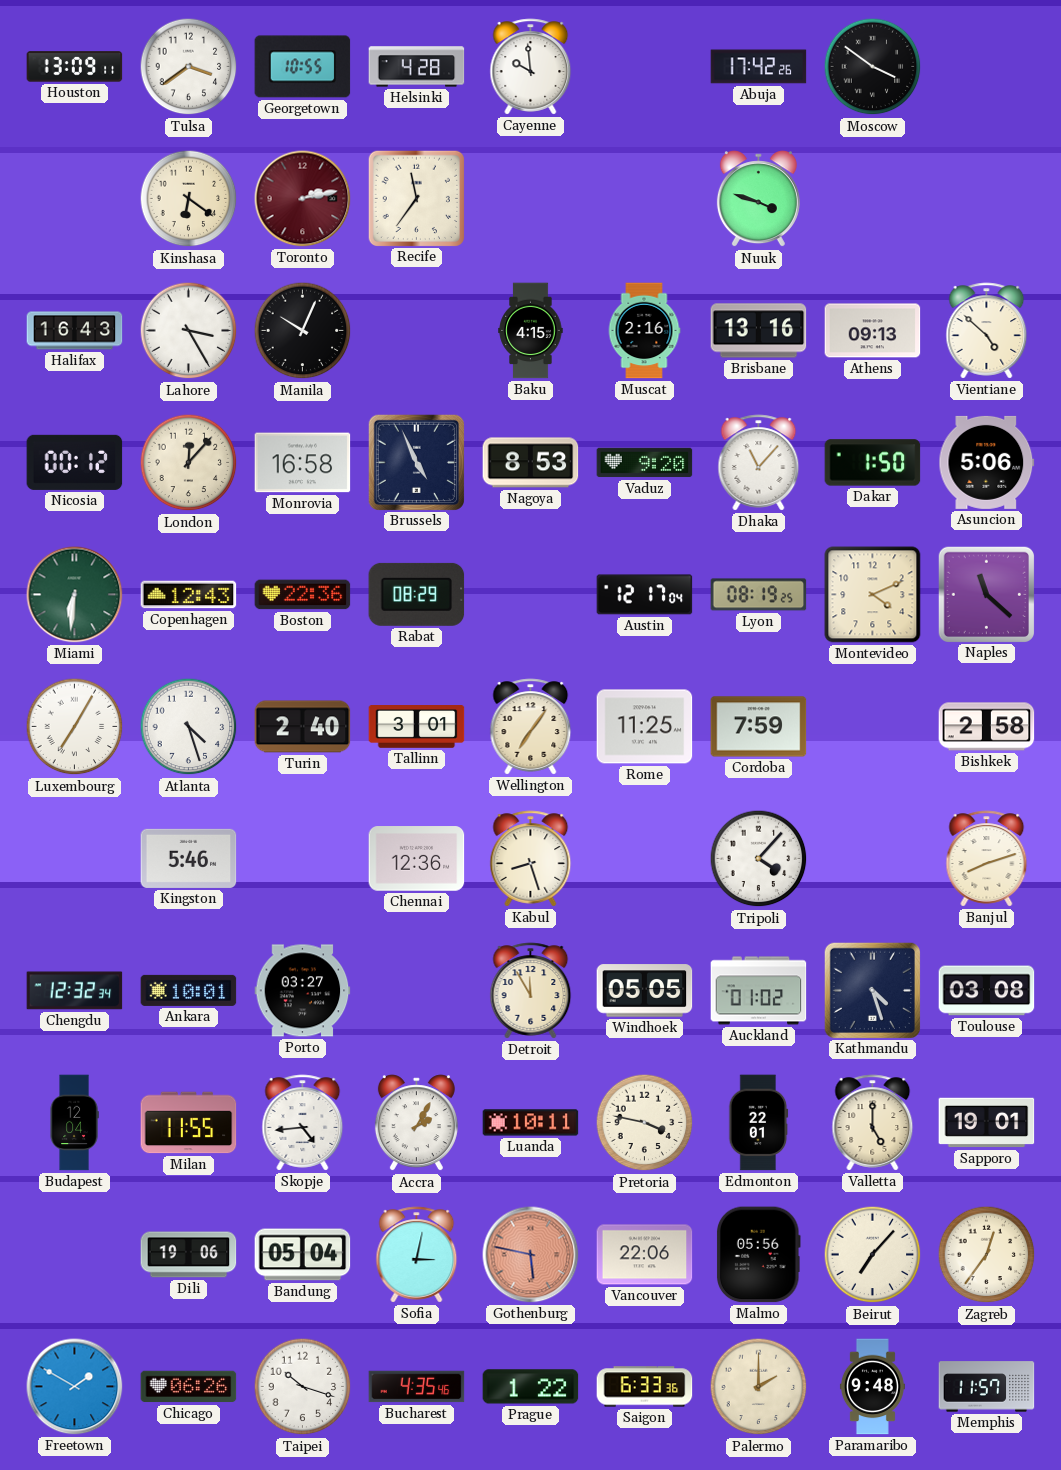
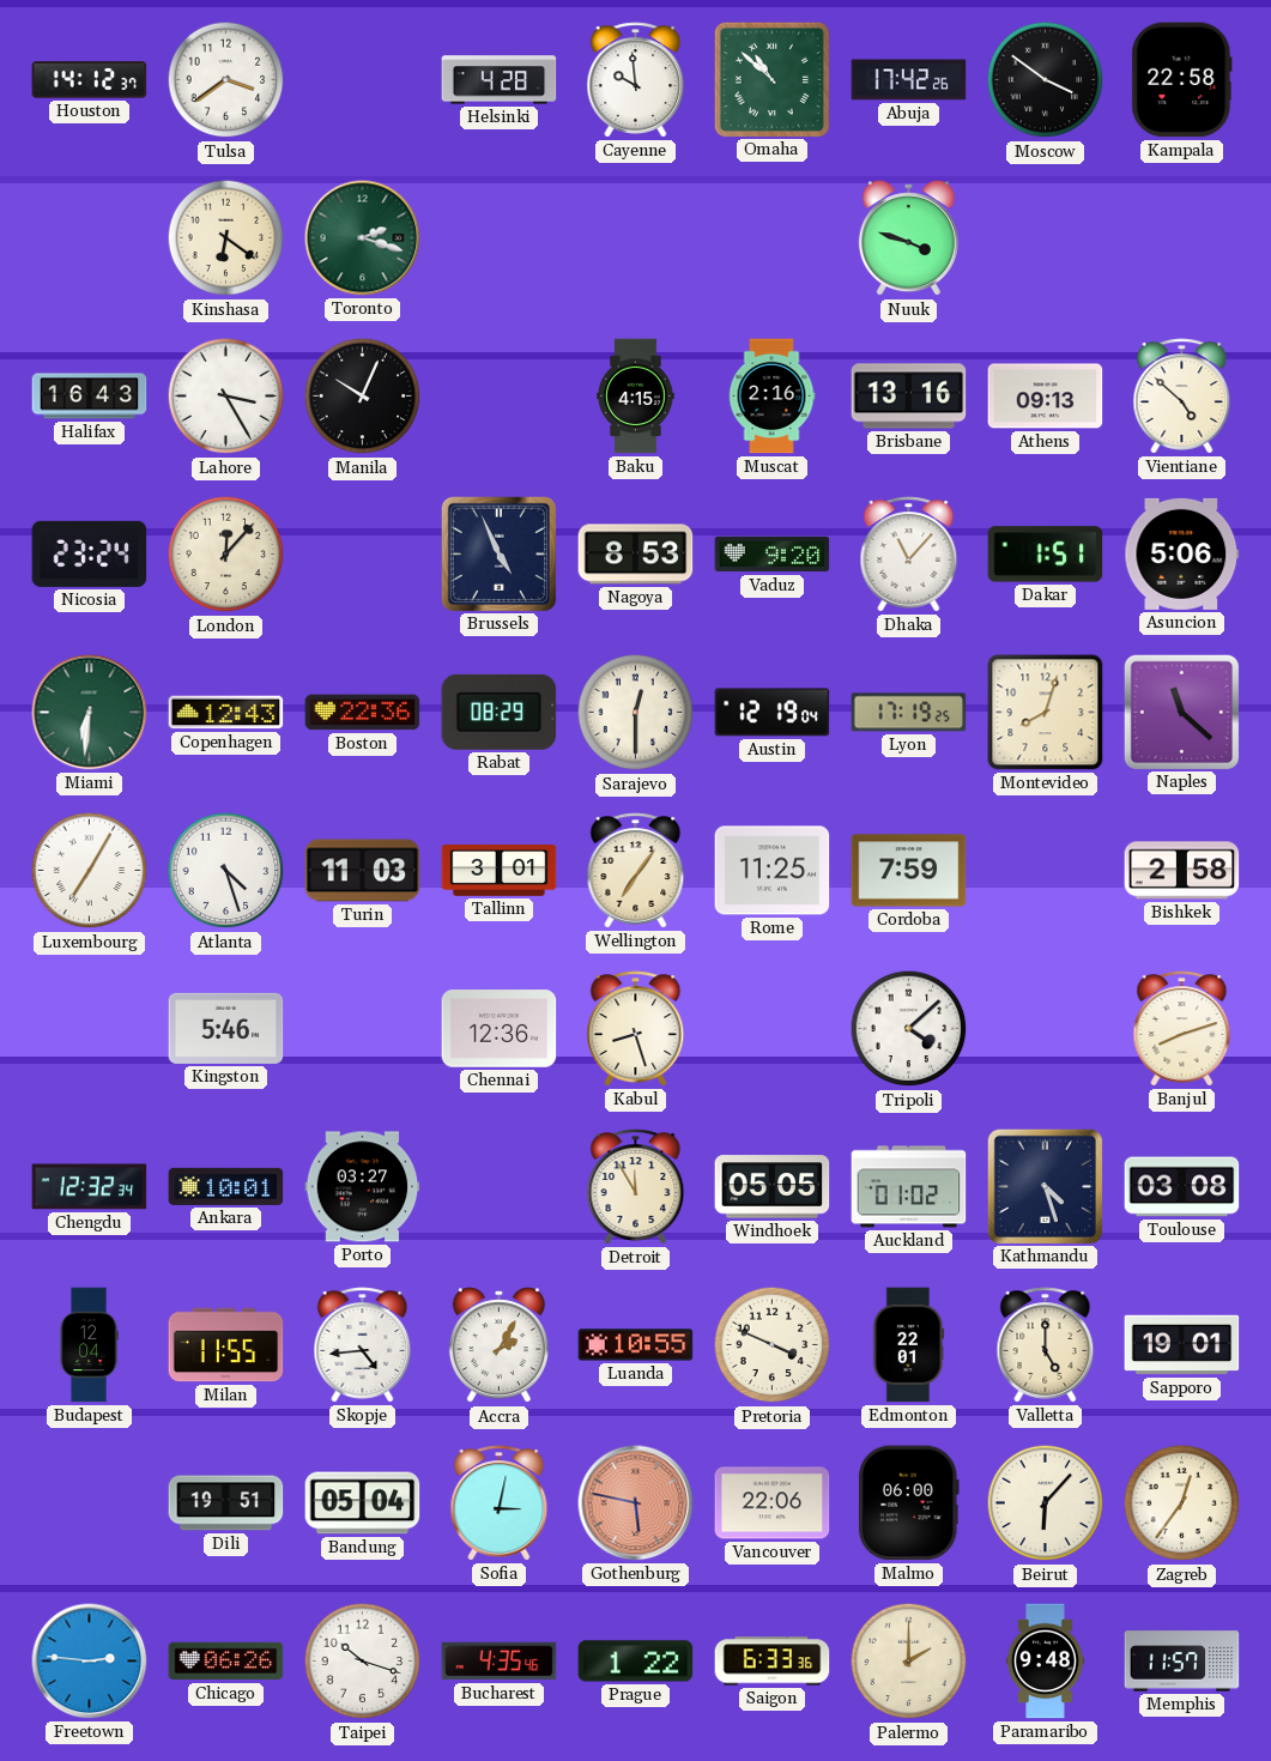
Houston: 13:09 -> 14:12
Georgetown: 10:55 -> none
Omaha: none -> 10:52
Kampala: none -> 22:58
Toronto: 2:13 -> 2:18
Toronto dial: burgundy -> green
Recife: 11:36 -> none
Nicosia: 00:12 -> 23:24
Monrovia: 16:58 -> none
Dakar: 1:50 -> 1:51
Sarajevo: none -> 12:30
Austin: 12:17 -> 12:19
Lyon: 08:19 -> 17:19
Montevideo: 4:11 -> 8:03
Turin: 2:40 -> 11:03
Tripoli: 4:07 -> 4:08
Luanda: 10:11 -> 10:55
Pretoria: 3:47 -> 3:49
Dili: 19:06 -> 19:51
Malmo: 05:56 -> 06:00
Beirut: 7:07 -> 6:07
Freetown: 1:50 -> 2:46
